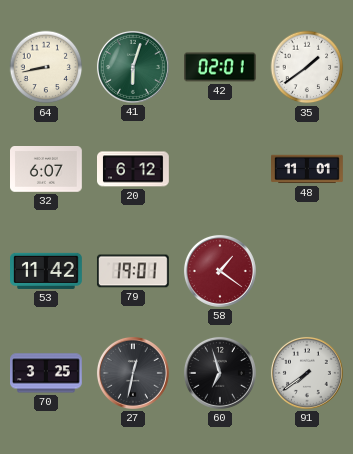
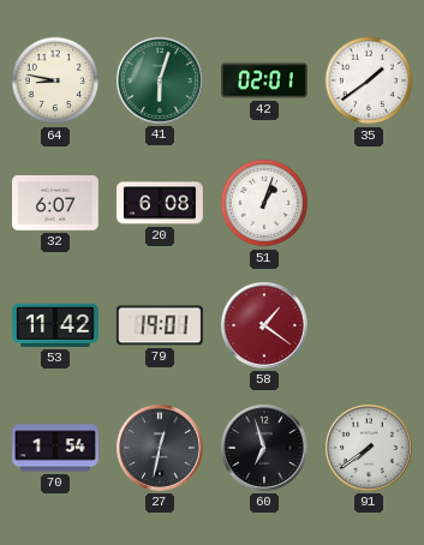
64: 8:43 -> 8:47
20: 6:12 -> 6:08
51: none -> 1:03
48: 11:01 -> none
70: 3:25 -> 1:54
